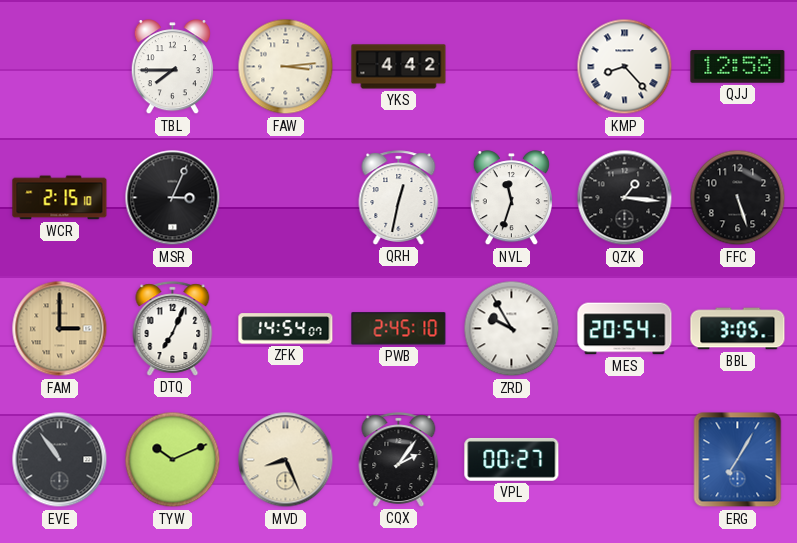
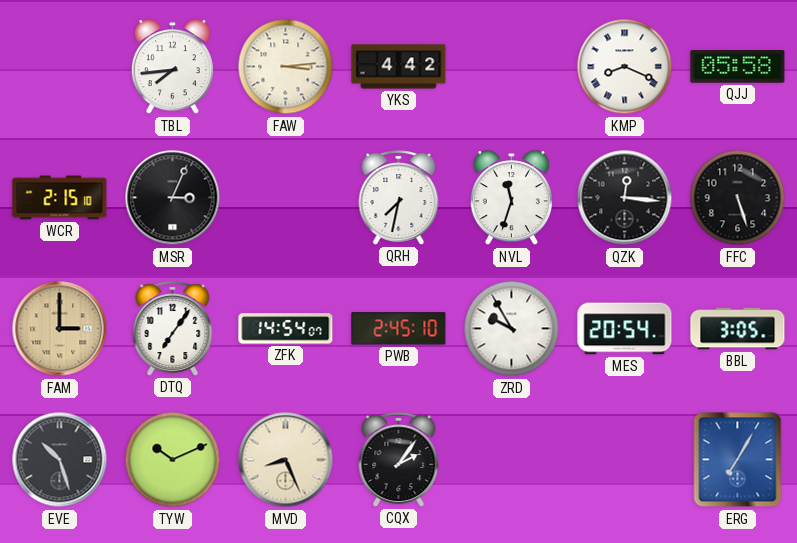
TBL: 7:45 -> 7:44
KMP: 8:23 -> 8:19
QJJ: 12:58 -> 05:58
QRH: 12:32 -> 7:32
QZK: 1:16 -> 12:16
DTQ: 7:04 -> 7:06
EVE: 10:54 -> 10:27
VPL: 00:27 -> none
